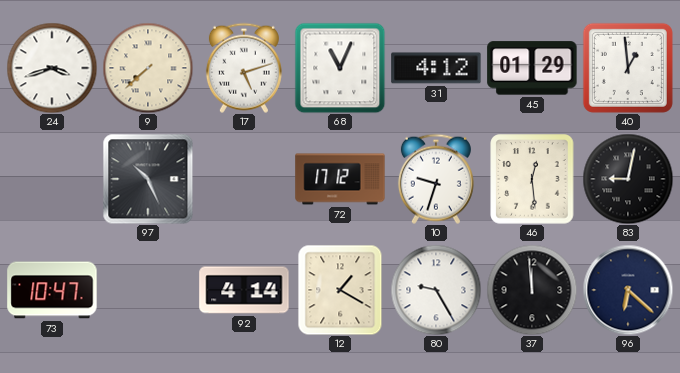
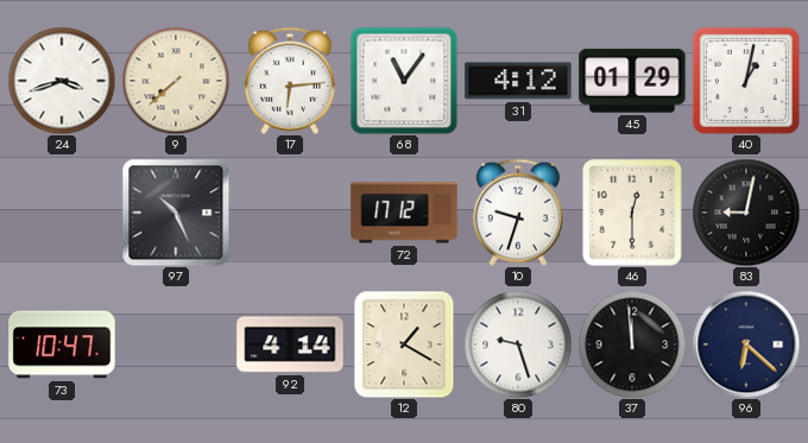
17: 5:12 -> 6:14
68: 11:04 -> 11:06
40: 12:59 -> 1:02
46: 12:29 -> 12:30
80: 9:25 -> 9:27
